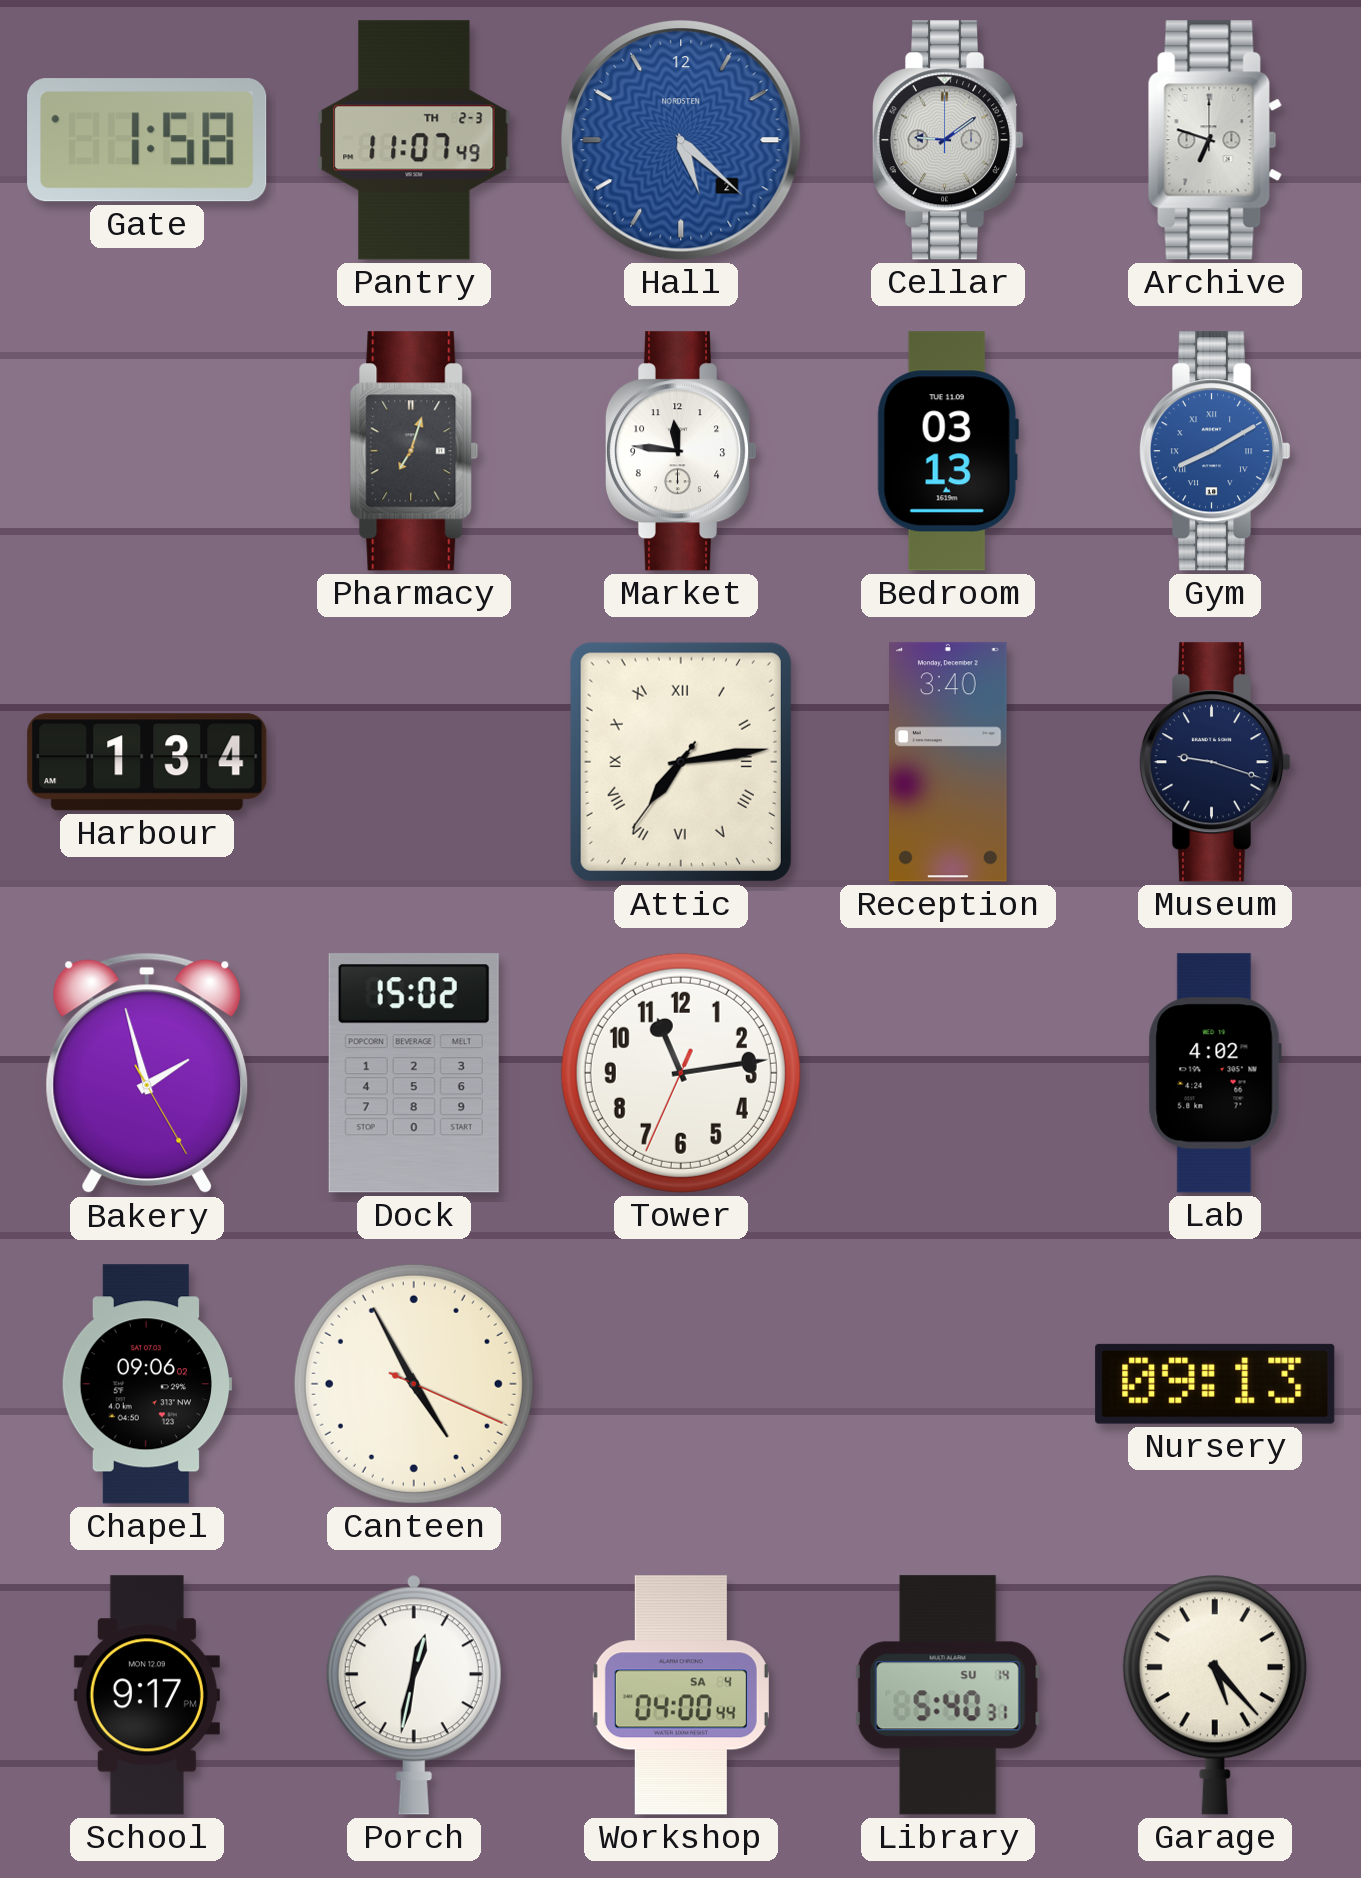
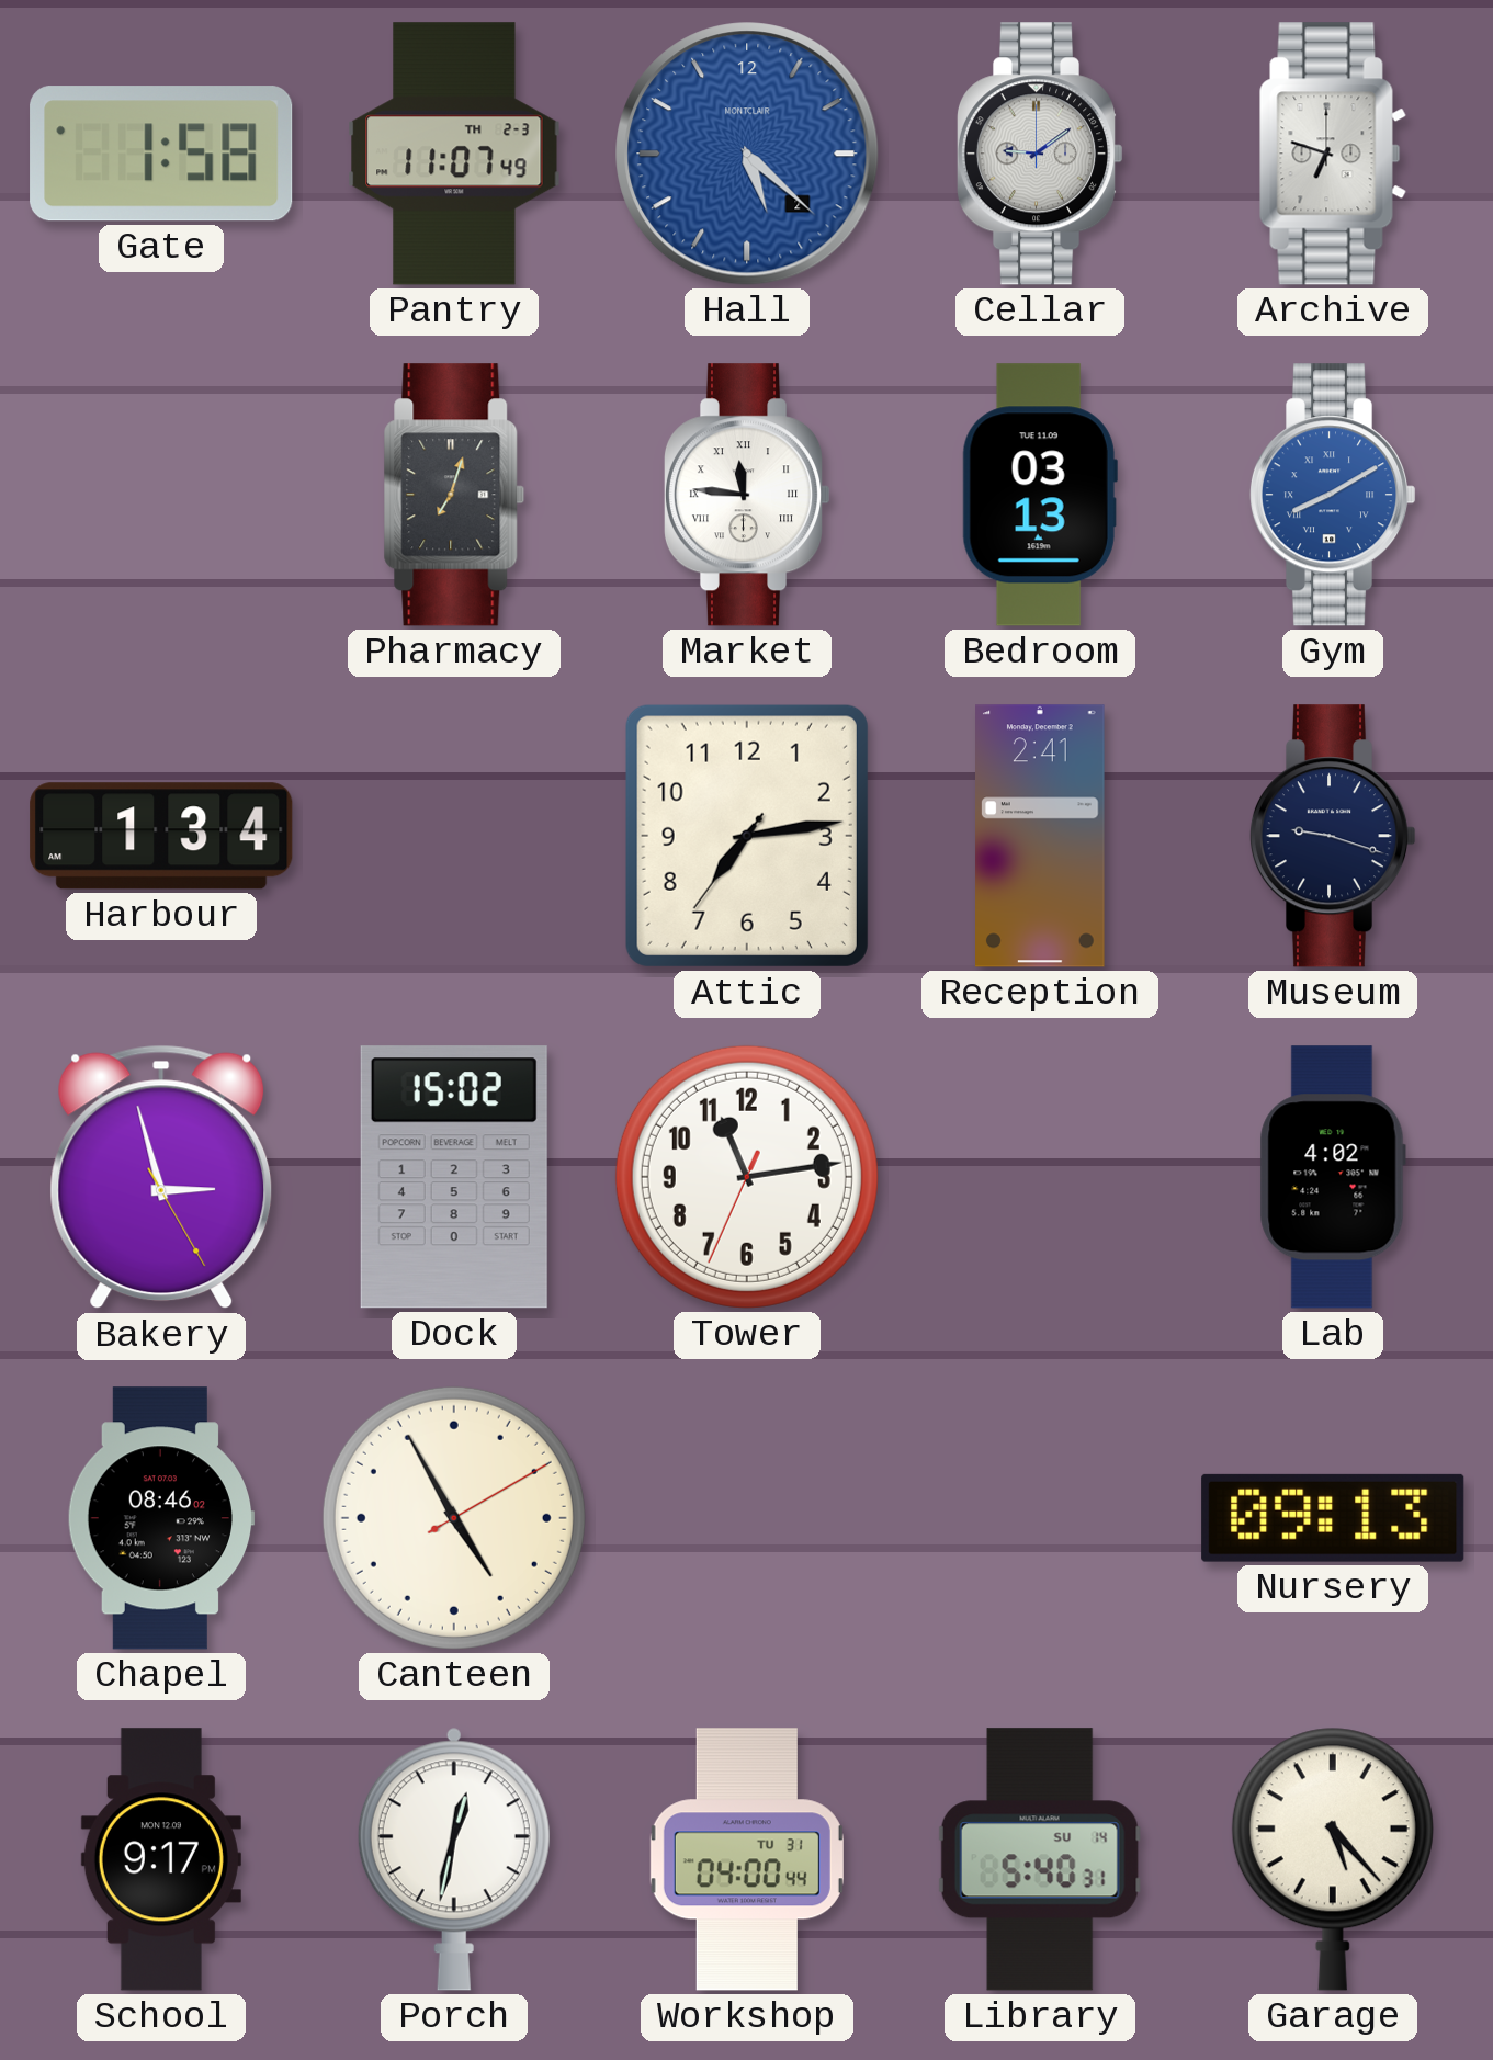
Hall brand: NORDSTEN -> MONTCLAIR
Market numerals: Arabic -> Roman
Attic numerals: Roman -> Arabic
Reception: 3:40 -> 2:41
Bakery: 1:57 -> 2:57
Chapel: 09:06 -> 08:46
Canteen: 4:55:19 -> 4:55:10
Workshop date: SA 4 -> TU 31
